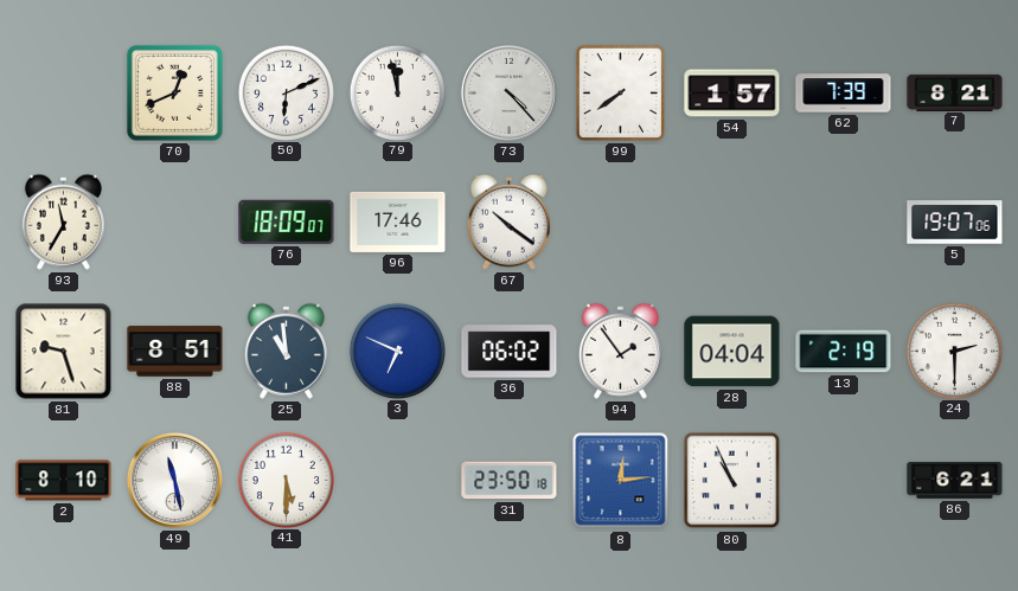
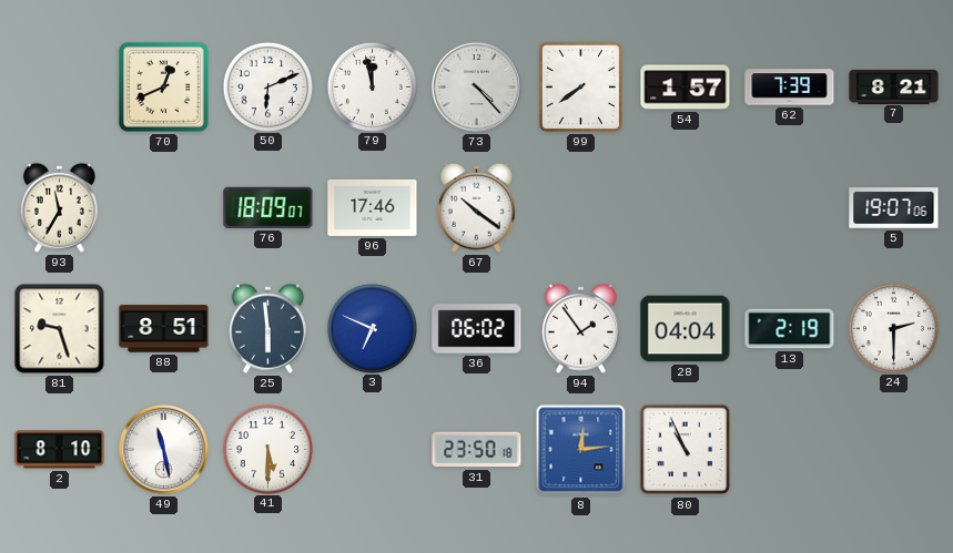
25: 10:59 -> 5:59
86: 6:21 -> none
